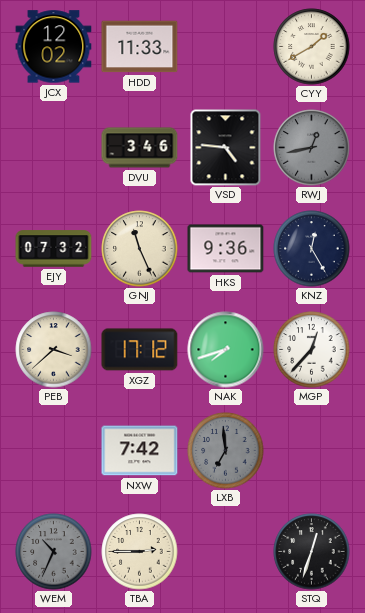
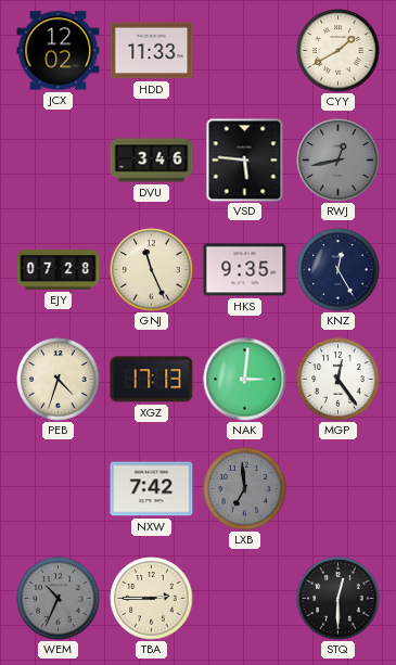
VSD: 4:46 -> 5:46
EJY: 07:32 -> 07:28
HKS: 9:36 -> 9:35
PEB: 3:38 -> 4:33
XGZ: 17:12 -> 17:13
NAK: 7:42 -> 3:01
MGP: 12:37 -> 12:24
STQ: 12:33 -> 12:30
